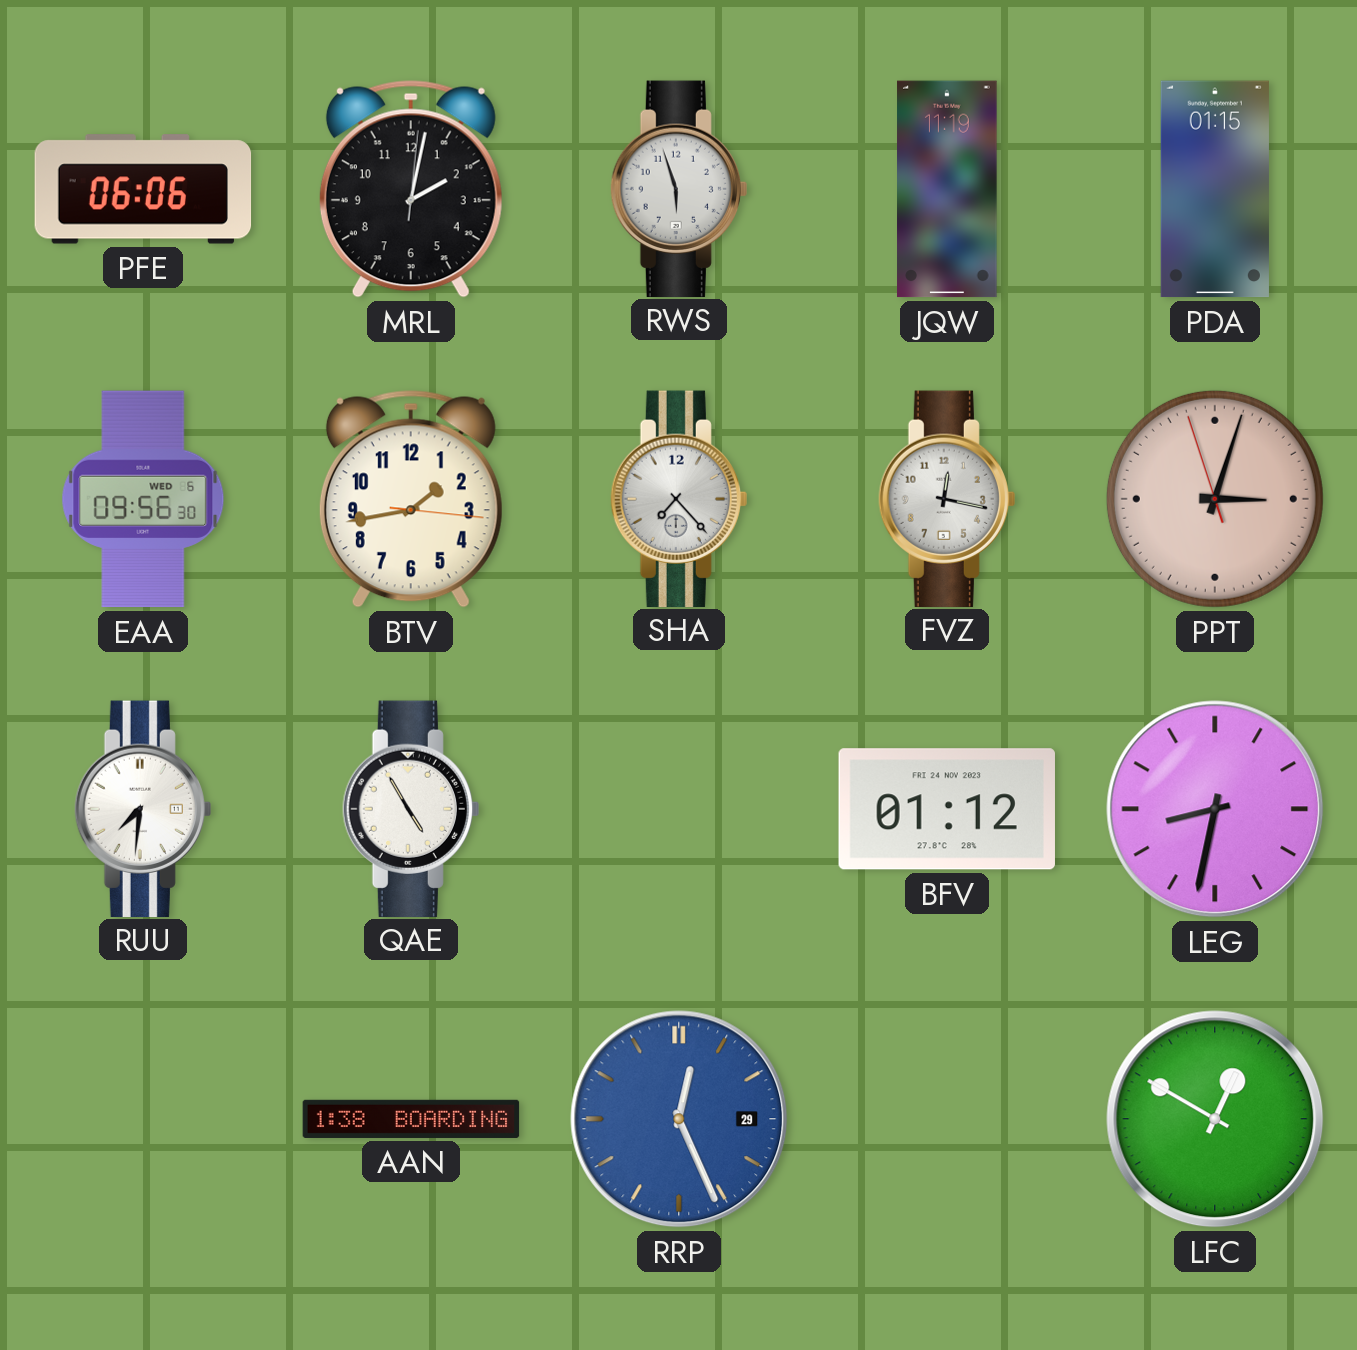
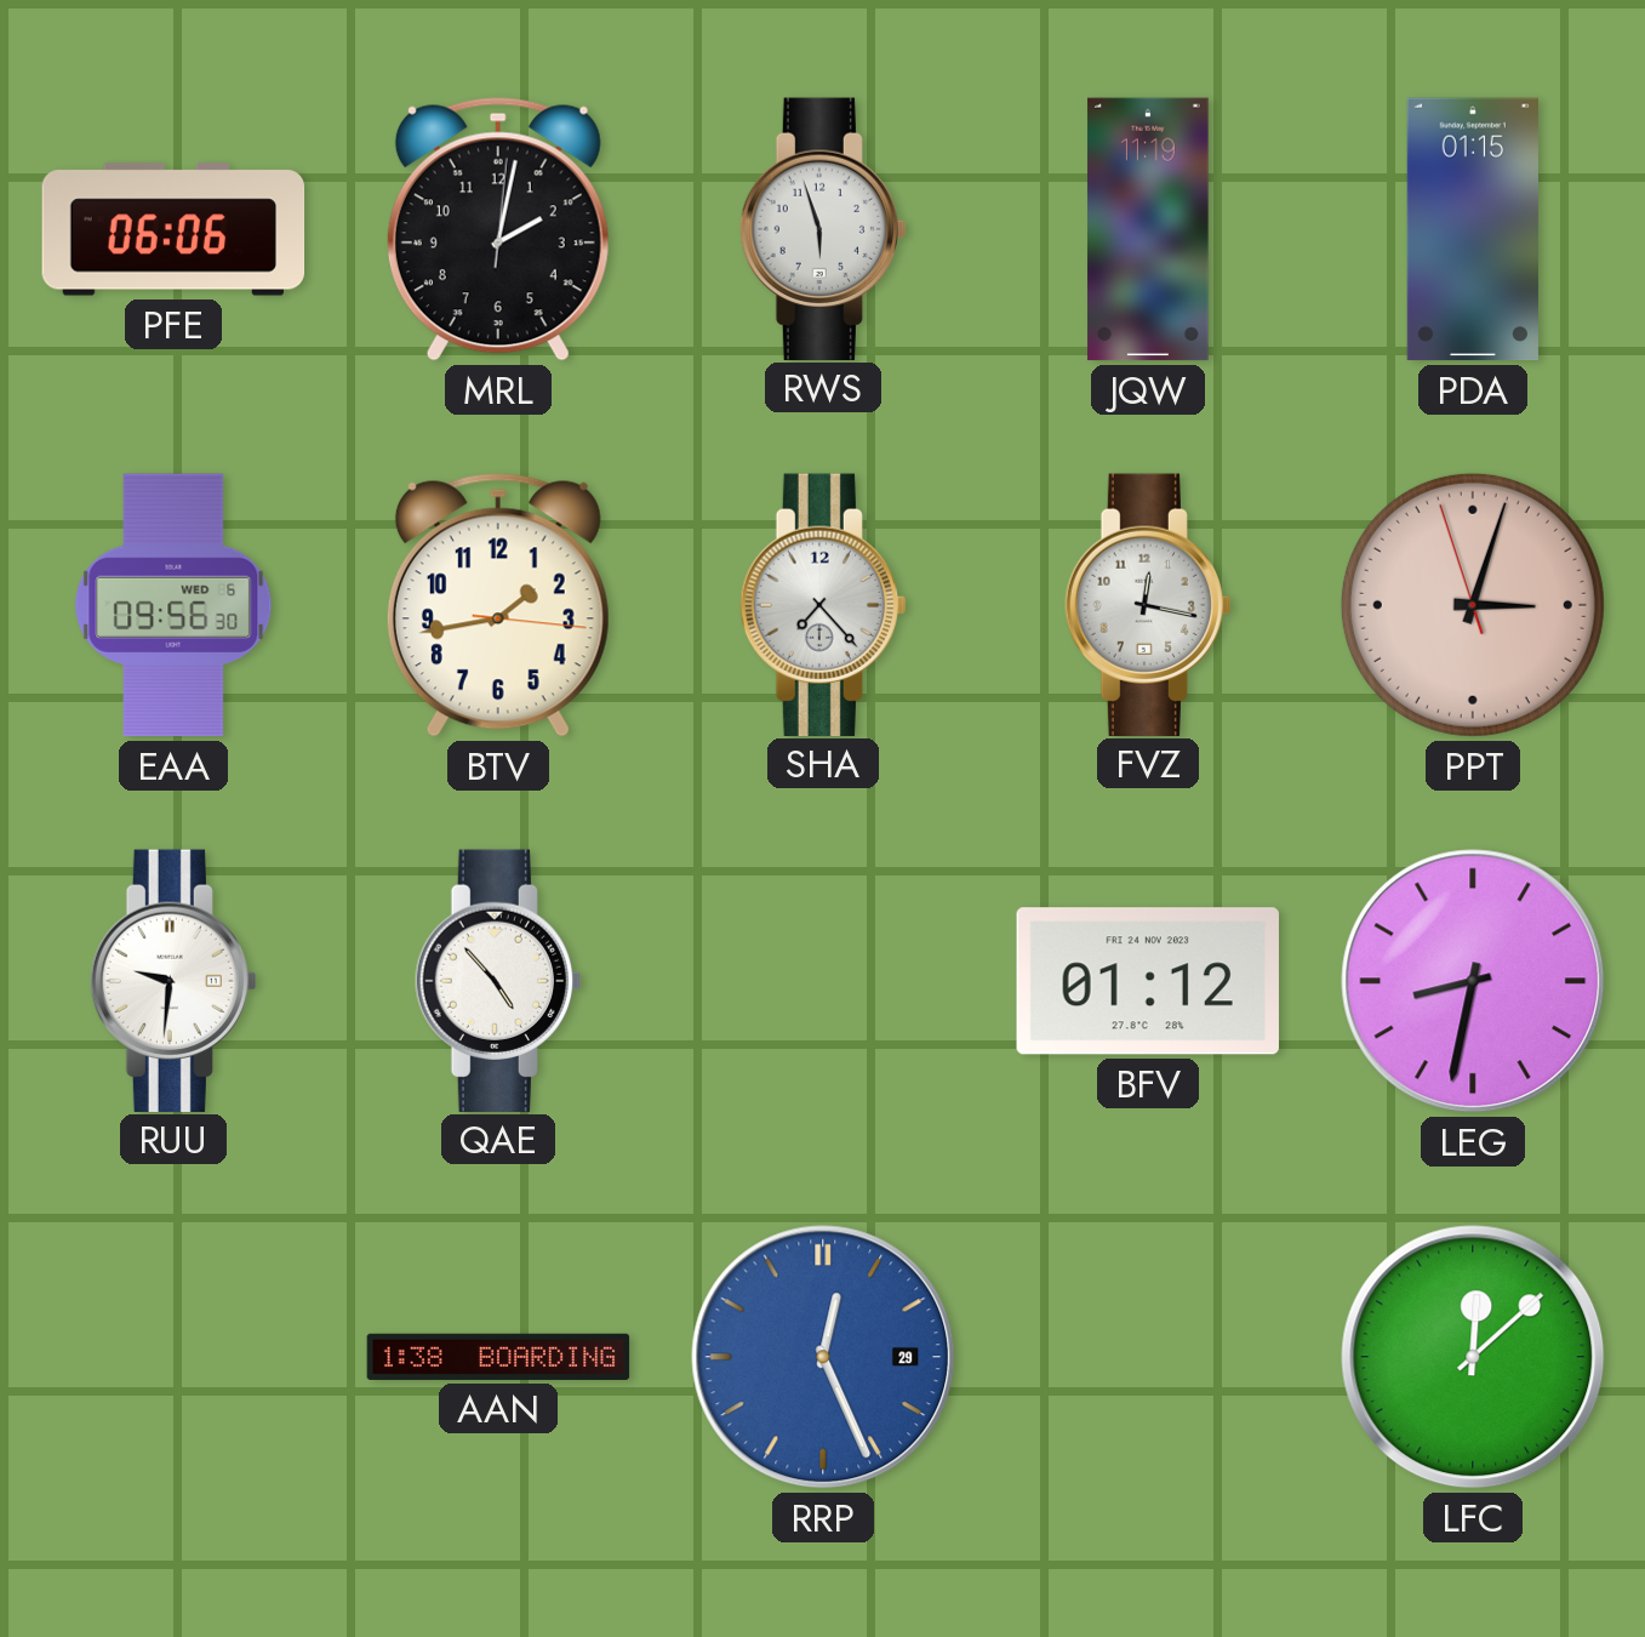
RUU: 7:31 -> 9:31
QAE: 4:55 -> 4:53
LFC: 12:50 -> 12:08
